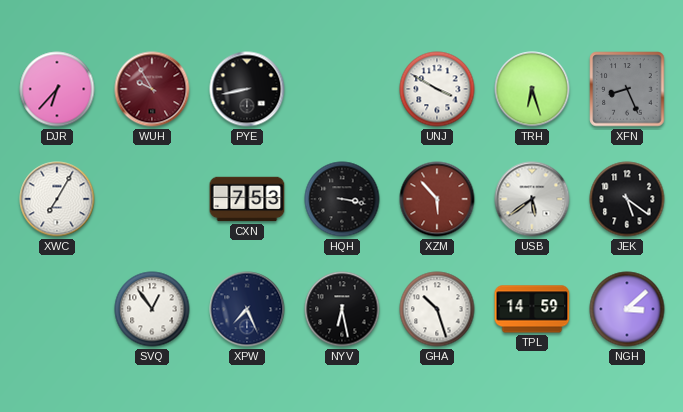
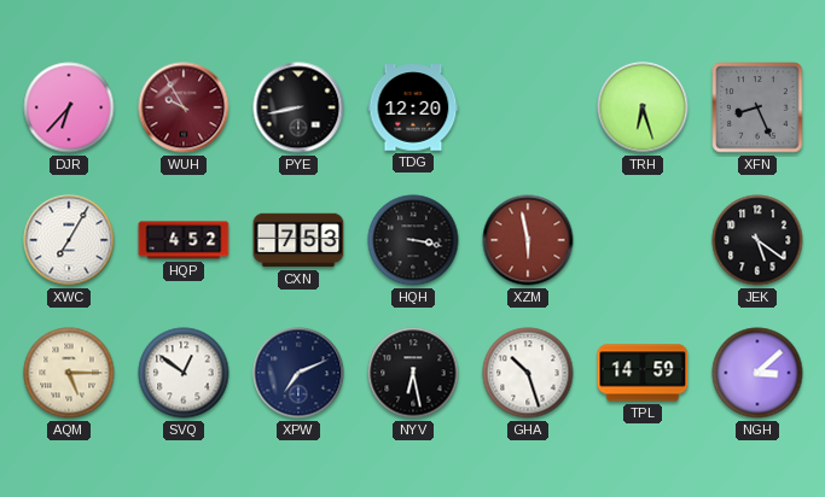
TDG: none -> 12:20
UNJ: 3:50 -> none
HQP: none -> 4:52
XZM: 5:53 -> 5:58
USB: 5:39 -> none
AQM: none -> 5:15
SVQ: 12:54 -> 12:51
XPW: 7:26 -> 7:11
